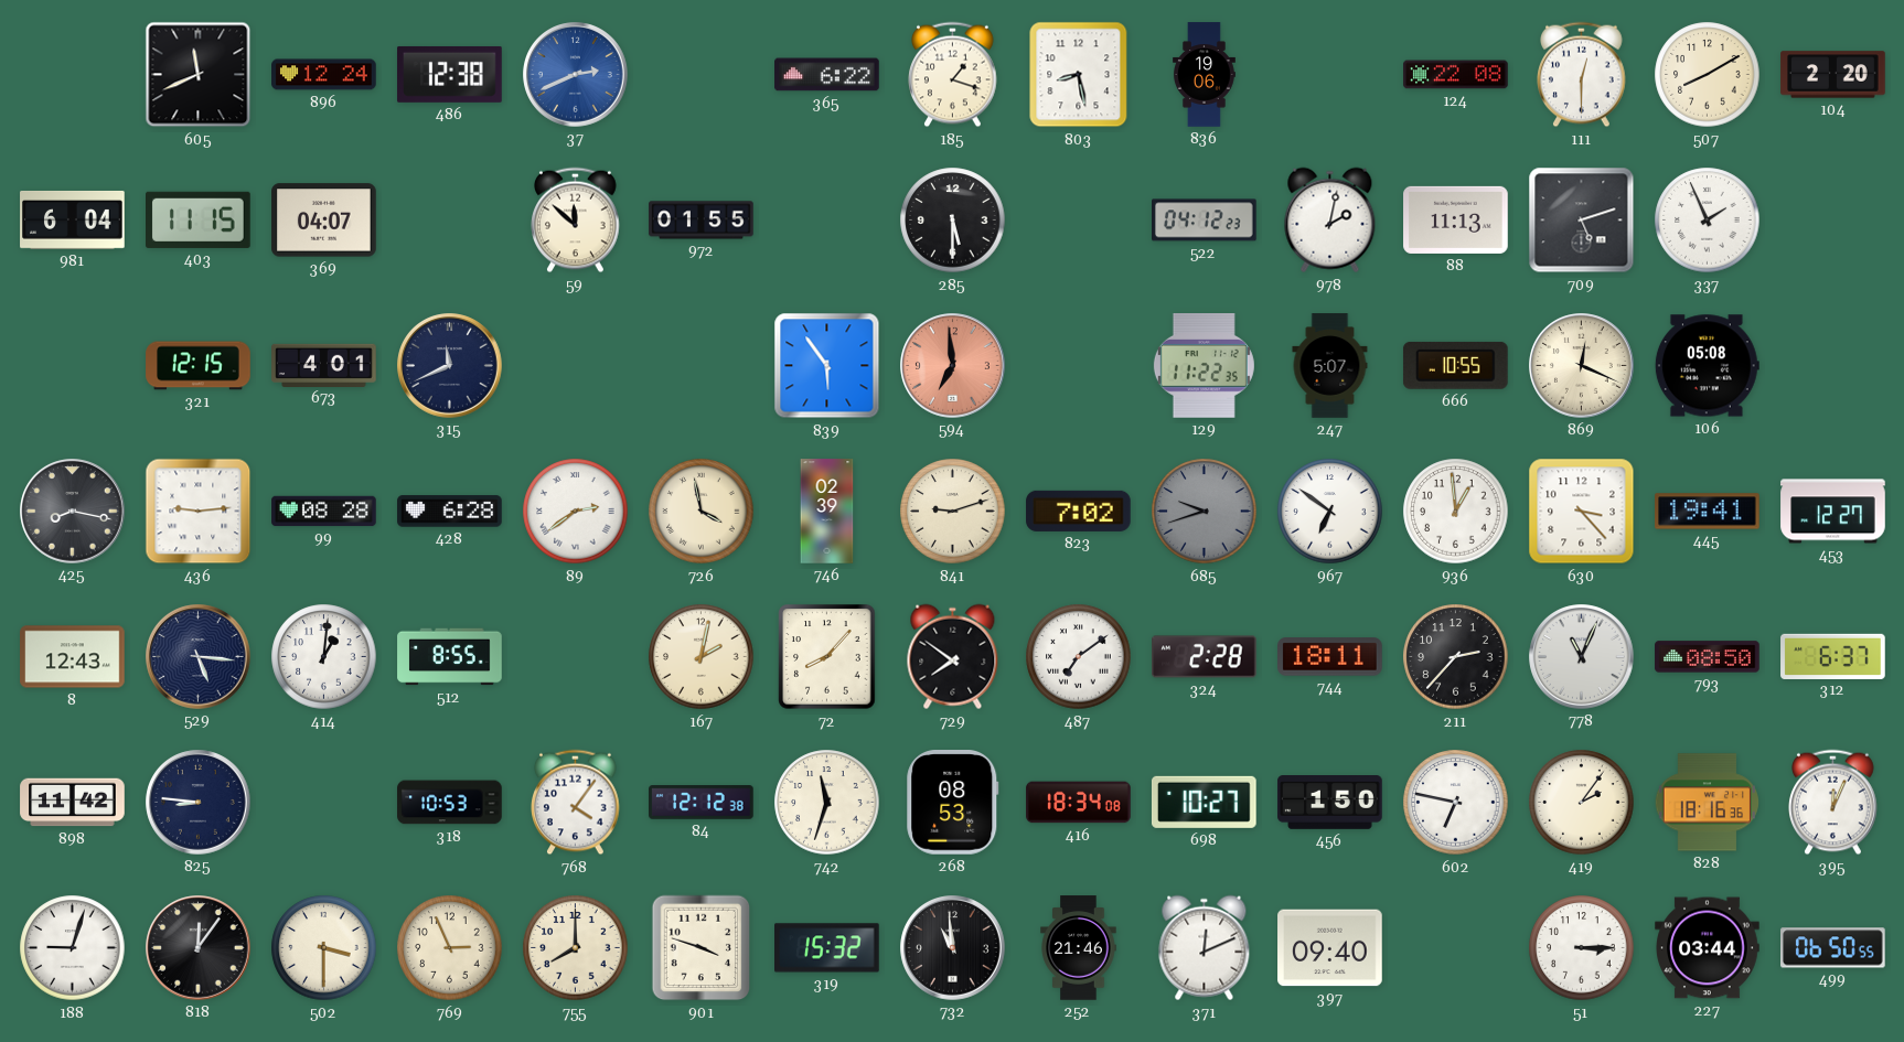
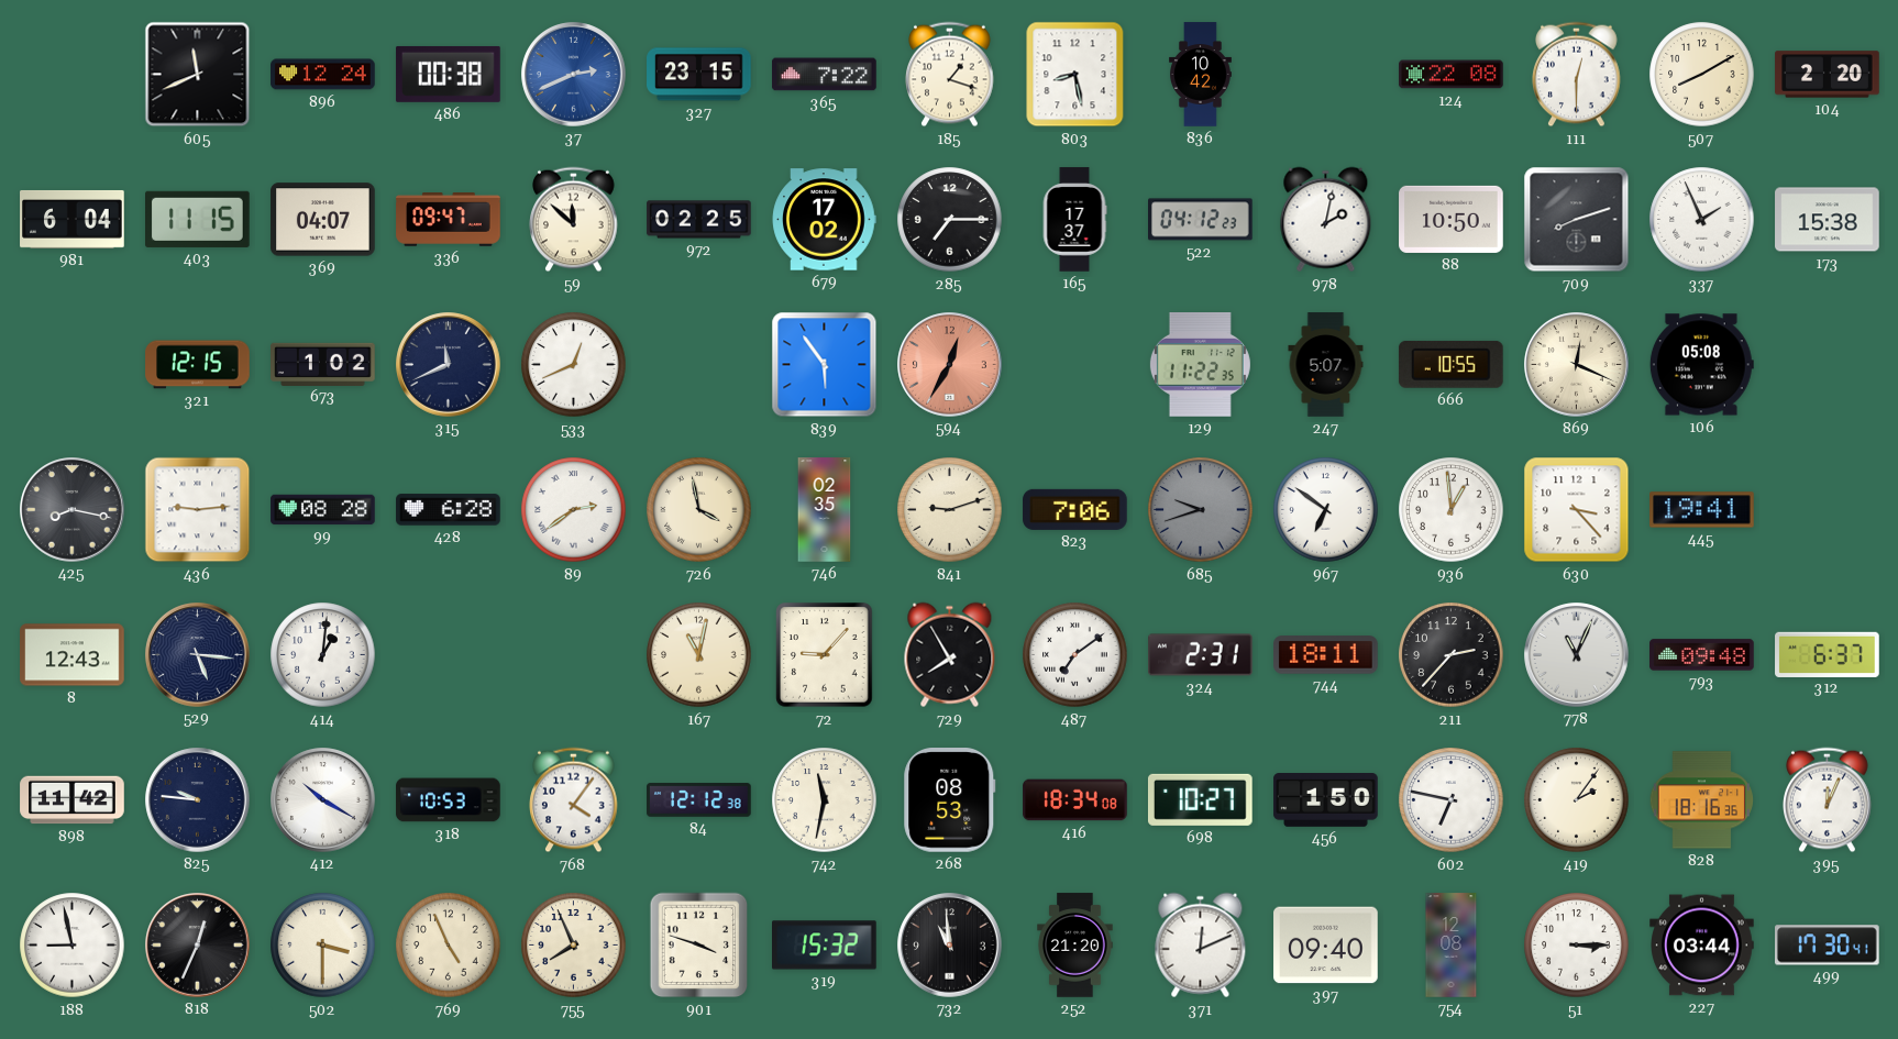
486: 12:38 -> 00:38
327: none -> 23:15
365: 6:22 -> 7:22
836: 19:06 -> 10:42
336: none -> 09:47
972: 01:55 -> 02:25
679: none -> 17:02
285: 5:30 -> 7:15
165: none -> 17:37
88: 11:13 -> 10:50
709: 5:12 -> 8:12
173: none -> 15:38
673: 4:01 -> 1:02
533: none -> 12:41
594: 6:59 -> 12:35
746: 02:39 -> 02:35
823: 7:02 -> 7:06
453: 12:27 -> none
512: 8:55 -> none
167: 2:02 -> 11:02
72: 8:07 -> 9:07
729: 7:51 -> 7:55
324: 2:28 -> 2:31
793: 08:50 -> 09:48
825: 8:46 -> 9:46
412: none -> 10:20
742: 11:33 -> 11:32
188: 9:03 -> 8:58
818: 12:06 -> 12:34
769: 2:56 -> 4:56
755: 8:00 -> 7:56
252: 21:46 -> 21:20
754: none -> 12:08
499: 06:50 -> 17:30
